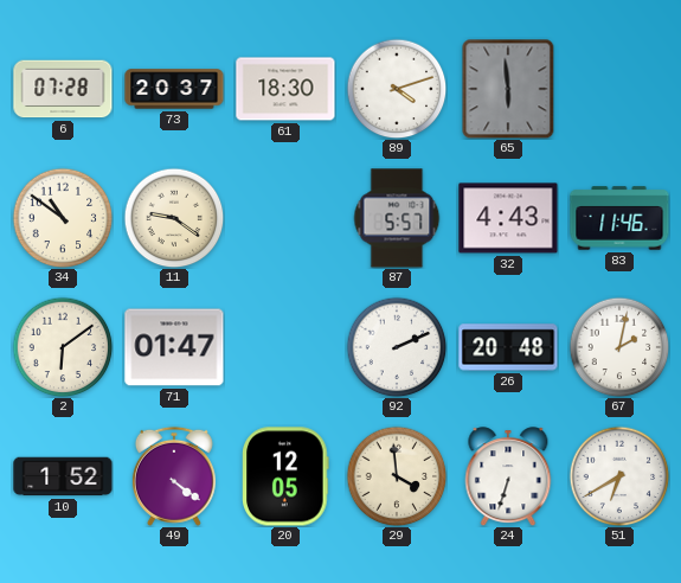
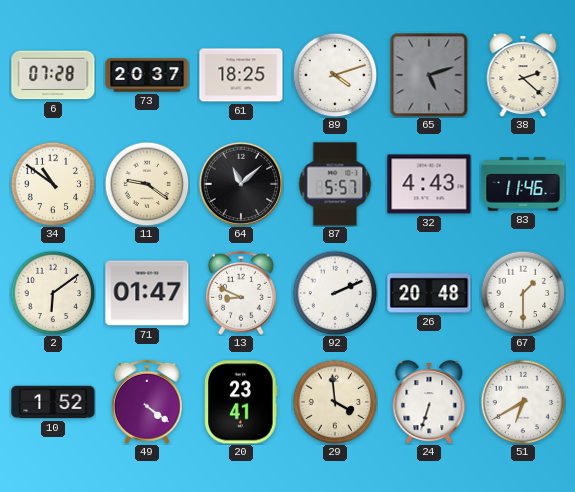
61: 18:30 -> 18:25
65: 5:59 -> 5:12
38: none -> 2:22
64: none -> 11:08
13: none -> 8:49
67: 2:02 -> 1:30
20: 12:05 -> 23:41
